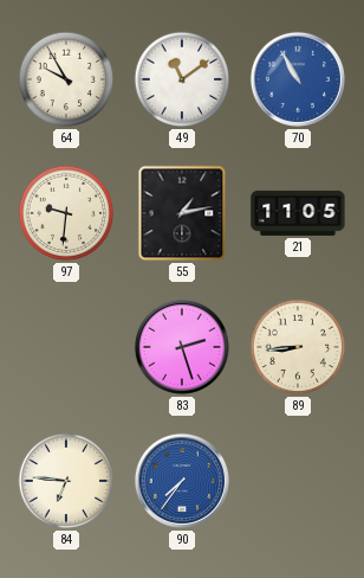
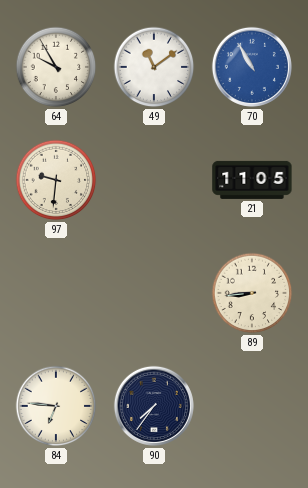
55: 1:13 -> none
83: 2:27 -> none
90 dial: blue -> navy
